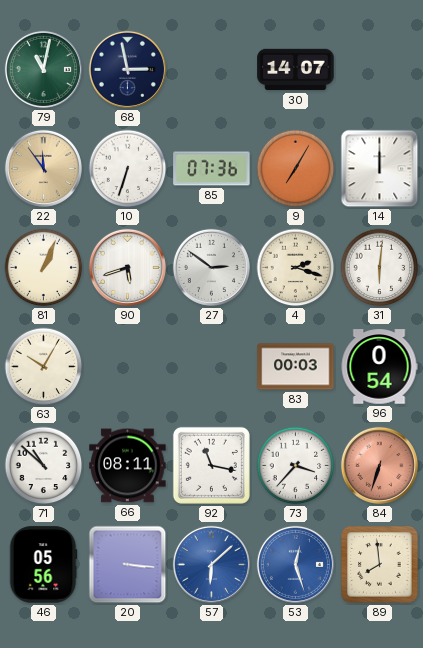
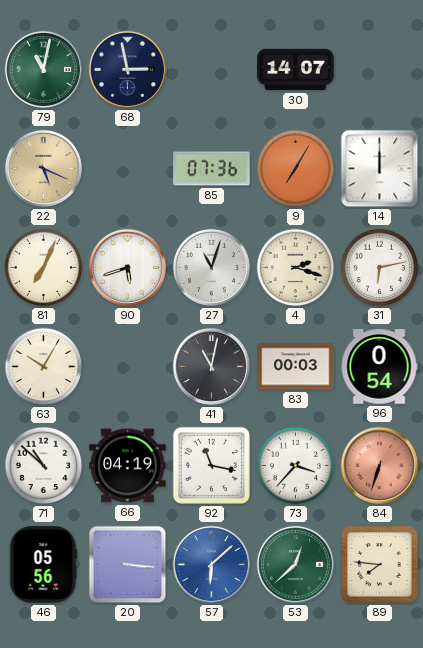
22: 11:54 -> 5:19
10: 6:33 -> none
81: 1:04 -> 7:04
27: 2:51 -> 11:03
31: 6:01 -> 6:13
41: none -> 11:02
66: 08:11 -> 04:19
53: 12:27 -> 12:38
53 dial: blue -> green
89: 7:59 -> 7:46
